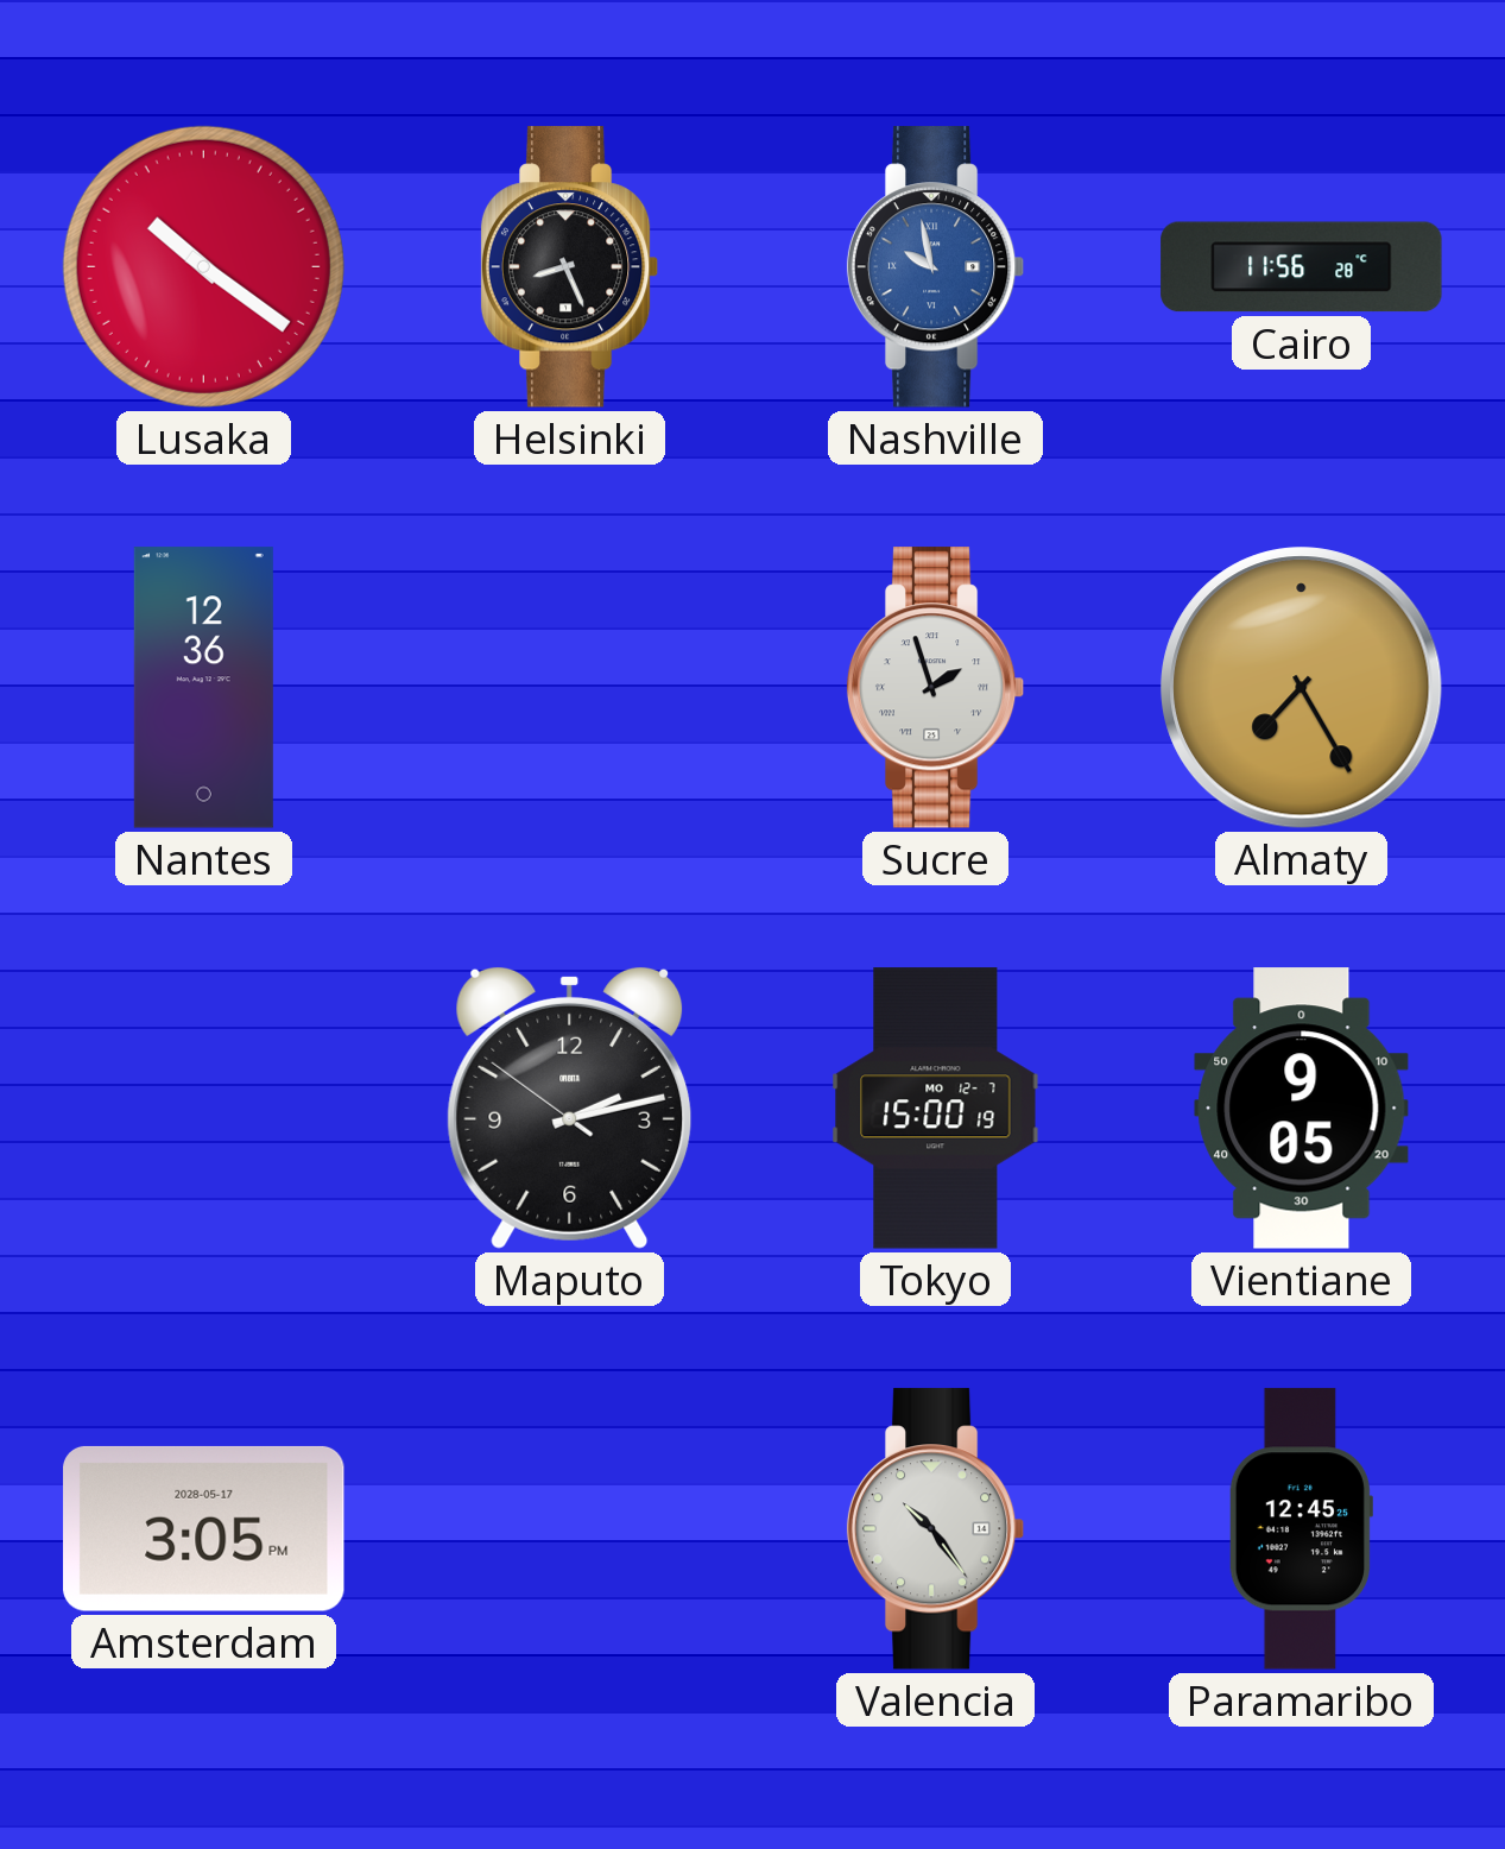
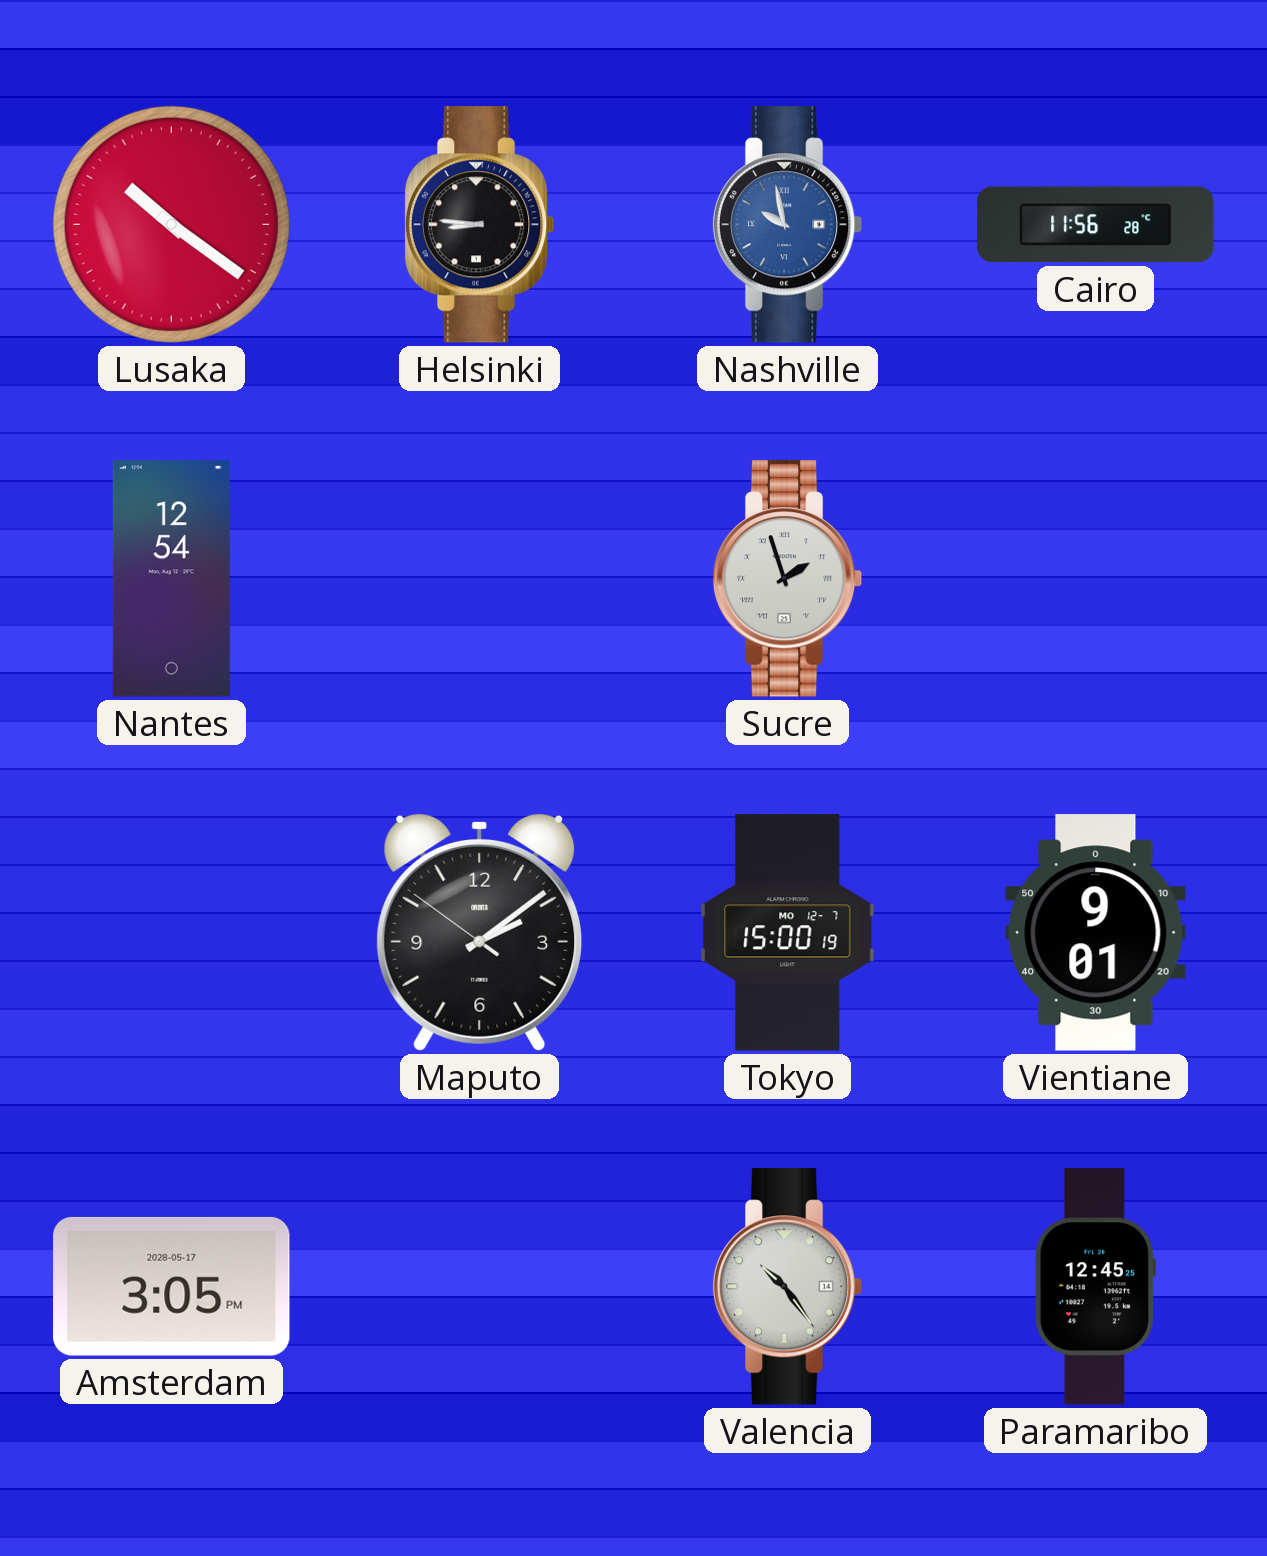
Helsinki: 8:26 -> 8:46
Nantes: 12:36 -> 12:54
Almaty: 7:25 -> none
Maputo: 2:12 -> 2:08
Vientiane: 9:05 -> 9:01
